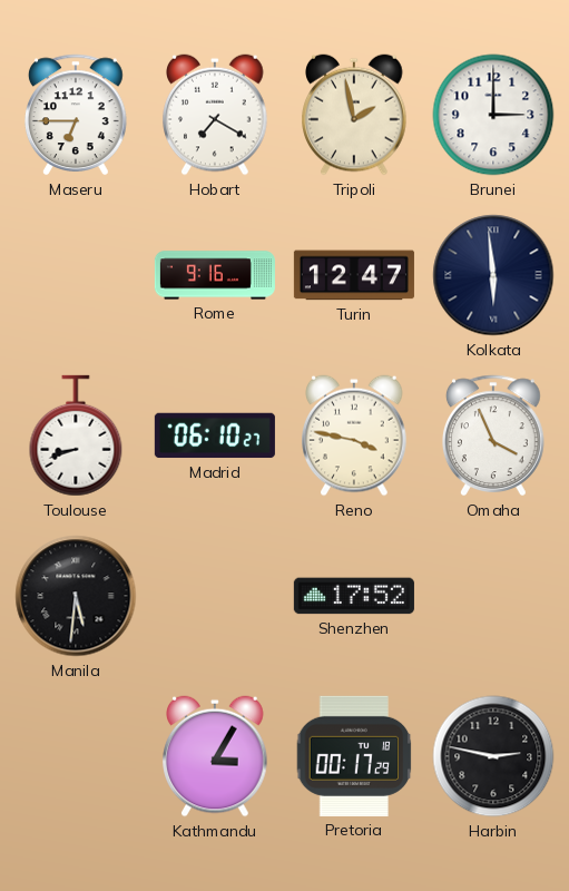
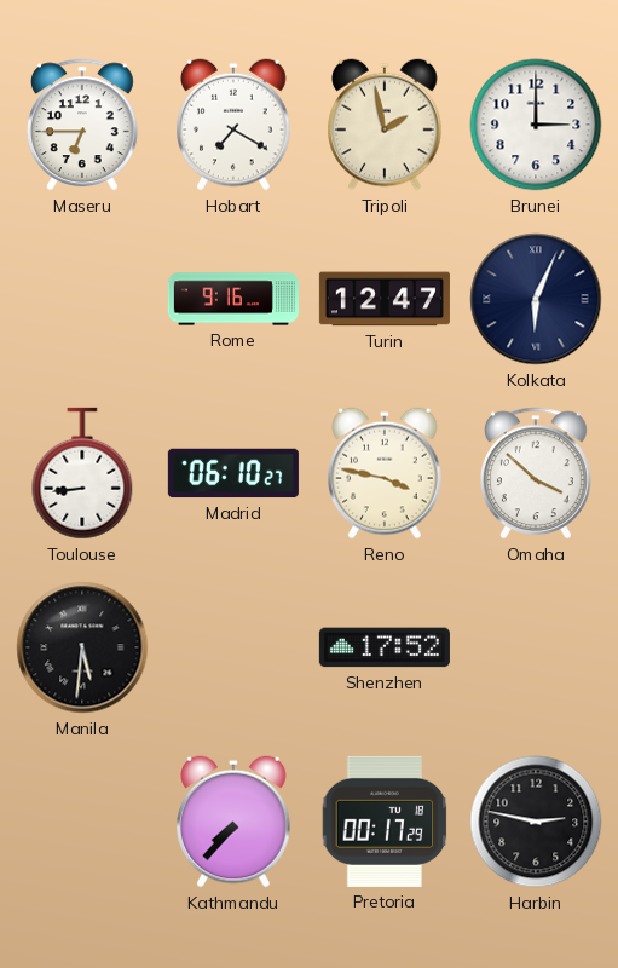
Kolkata: 5:59 -> 6:04
Toulouse: 8:42 -> 8:44
Omaha: 3:56 -> 3:52
Kathmandu: 3:05 -> 7:37
